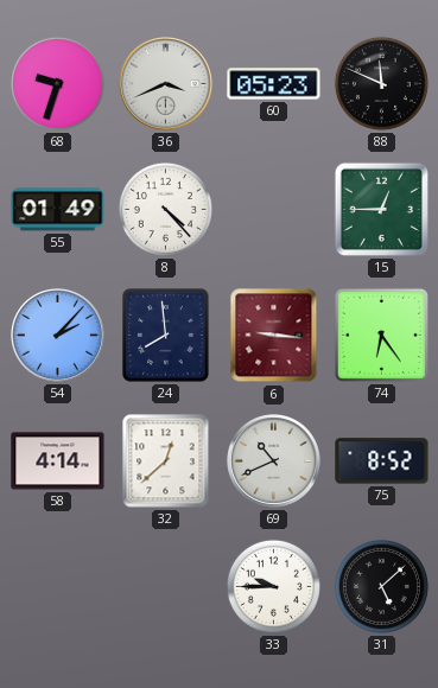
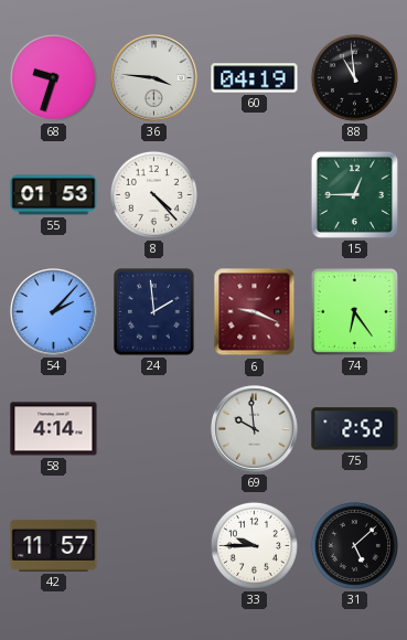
36: 3:41 -> 3:46
60: 05:23 -> 04:19
88: 11:49 -> 10:59
55: 01:49 -> 01:53
24: 7:59 -> 1:59
6: 9:16 -> 9:19
32: 12:38 -> none
69: 10:41 -> 9:59
75: 8:52 -> 2:52
42: none -> 11:57
